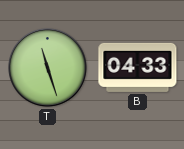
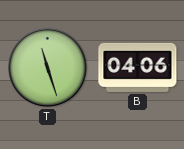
B: 04:33 -> 04:06
